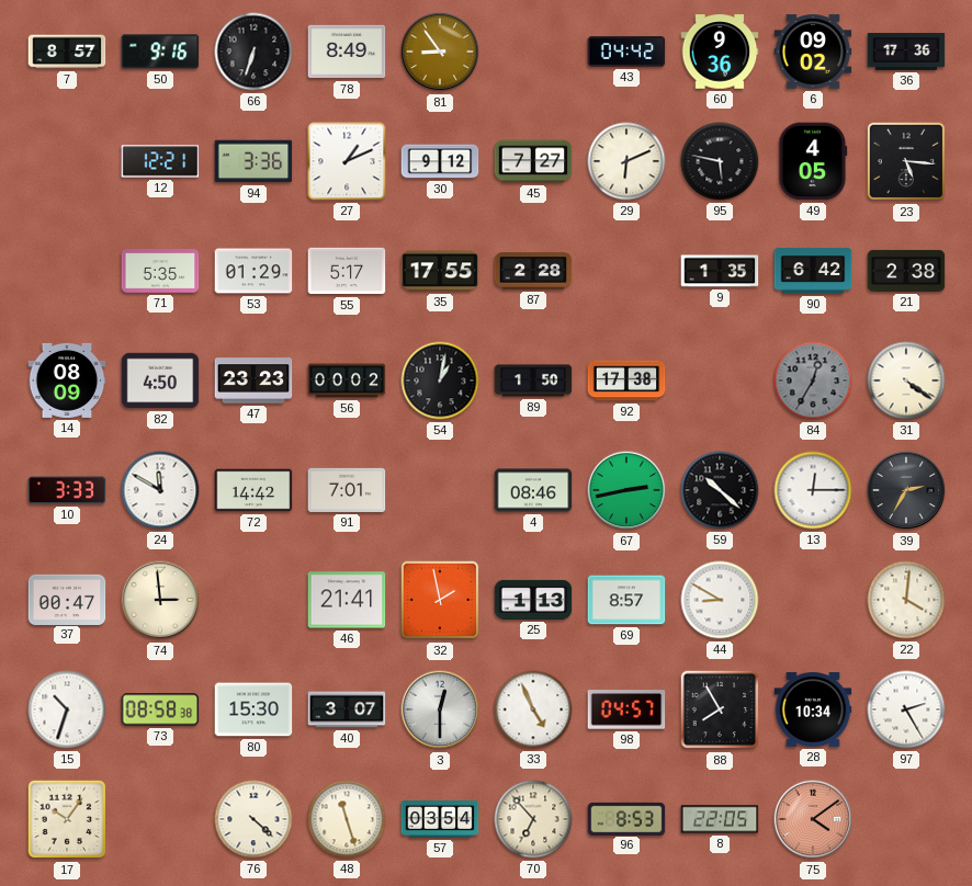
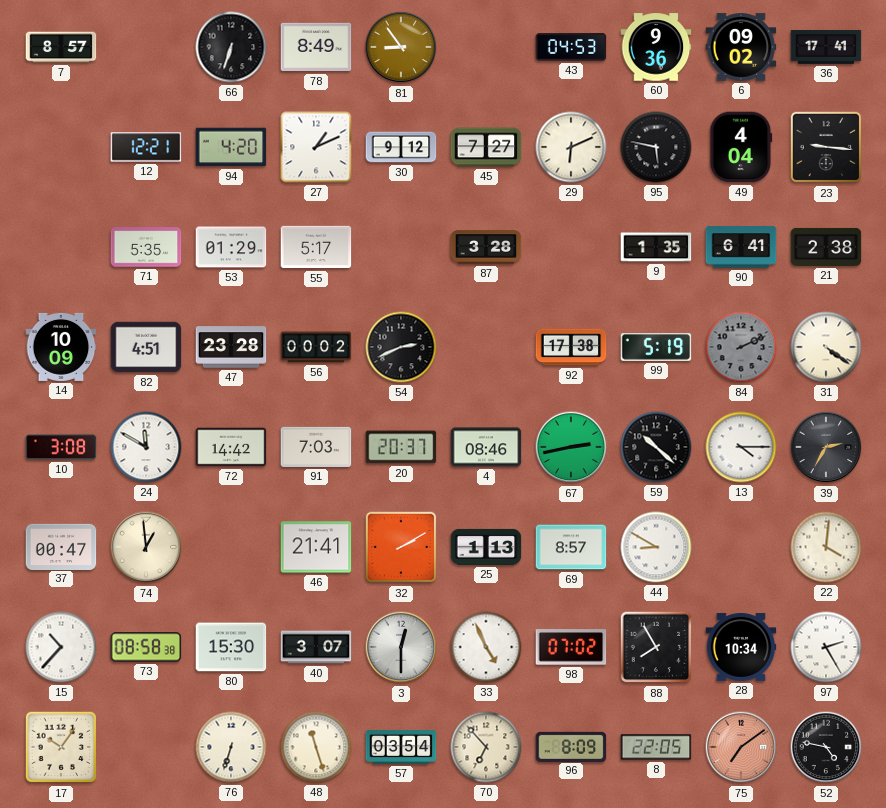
50: 9:16 -> none
43: 04:42 -> 04:53
36: 17:36 -> 17:41
94: 3:36 -> 4:20
49: 4:05 -> 4:04
23: 5:16 -> 9:16
35: 17:55 -> none
87: 2:28 -> 3:28
90: 6:42 -> 6:41
14: 08:09 -> 10:09
82: 4:50 -> 4:51
47: 23:23 -> 23:28
54: 1:02 -> 2:41
89: 1:50 -> none
99: none -> 5:19
84: 12:35 -> 2:11
10: 3:33 -> 3:08
91: 7:01 -> 7:03
20: none -> 20:37
13: 12:15 -> 4:15
74: 2:59 -> 12:59
32: 1:58 -> 2:10
15: 10:33 -> 10:37
98: 04:57 -> 07:02
76: 4:22 -> 6:33
96: 8:53 -> 8:09
75: 4:09 -> 7:09
52: none -> 4:47
